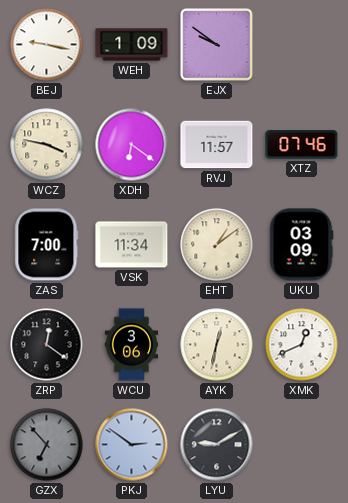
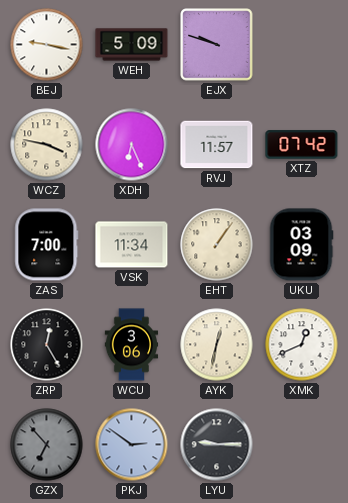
WEH: 1:09 -> 5:09
EJX: 9:51 -> 9:48
XDH: 6:21 -> 6:26
XTZ: 07:46 -> 07:42
EHT: 1:09 -> 1:06
ZRP: 12:21 -> 12:25
LYU: 9:10 -> 9:15
